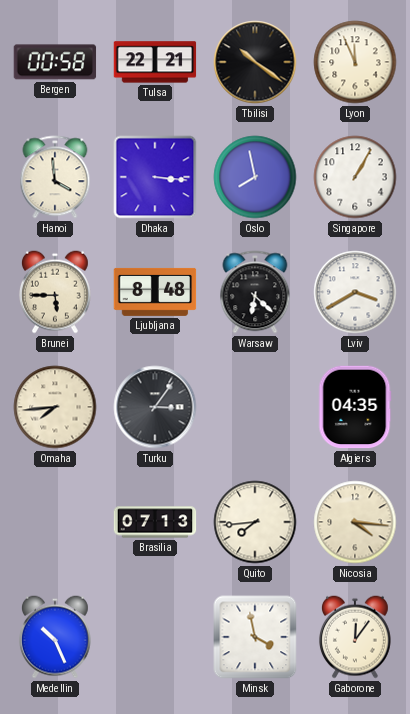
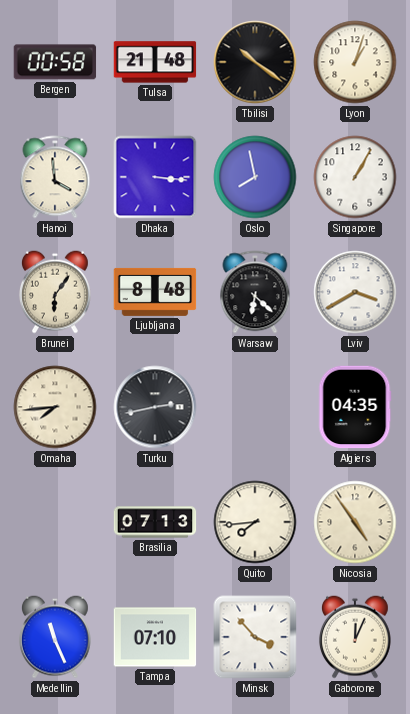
Tulsa: 22:21 -> 21:48
Lyon: 11:56 -> 1:03
Brunei: 5:45 -> 6:06
Turku: 3:06 -> 2:43
Nicosia: 4:16 -> 4:54
Medellin: 10:26 -> 11:26
Tampa: none -> 07:10
Minsk: 3:58 -> 3:53
Gaborone: 12:06 -> 12:04
